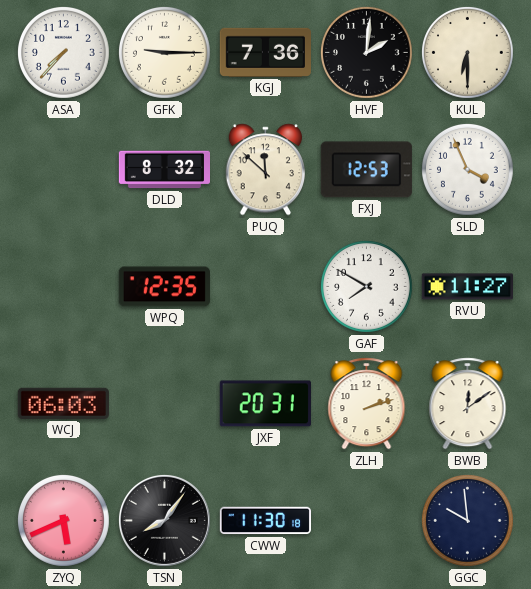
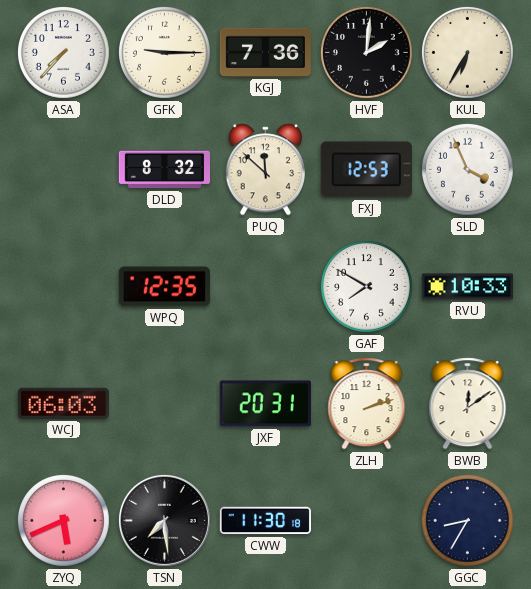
KUL: 6:30 -> 6:35
RVU: 11:27 -> 10:33
TSN: 8:06 -> 7:29
GGC: 9:59 -> 8:35
